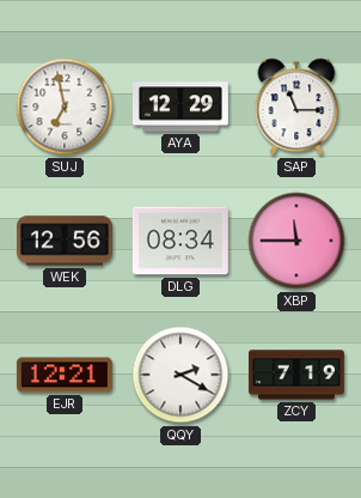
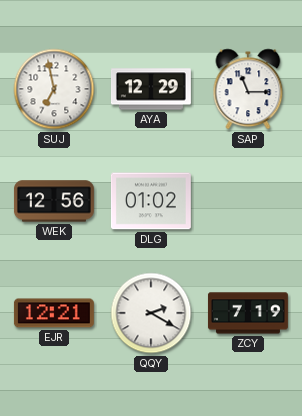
DLG: 08:34 -> 01:02
XBP: 11:45 -> none
